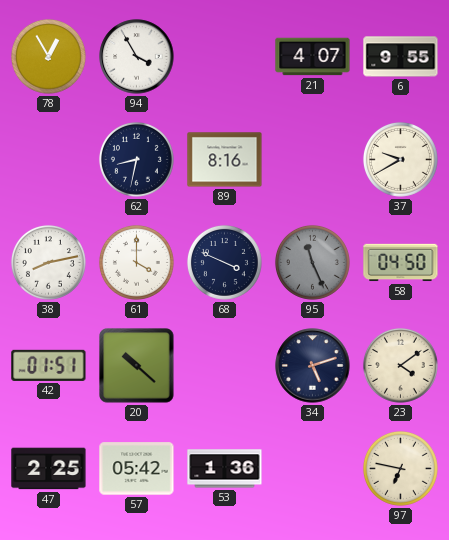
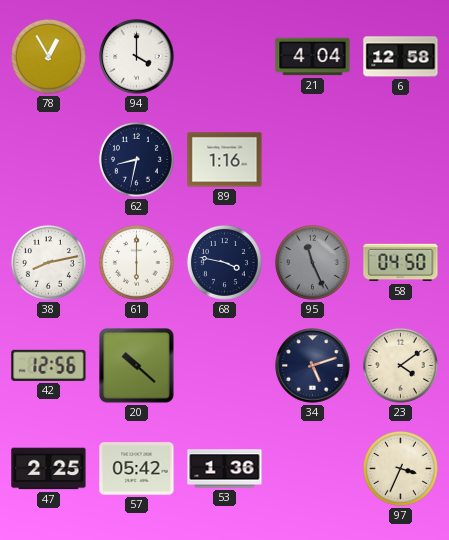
94: 3:55 -> 4:00
21: 4:07 -> 4:04
6: 9:55 -> 12:58
89: 8:16 -> 1:16
37: 9:40 -> none
61: 4:00 -> 6:00
68: 3:49 -> 3:47
42: 01:51 -> 12:56
97: 6:47 -> 3:34
